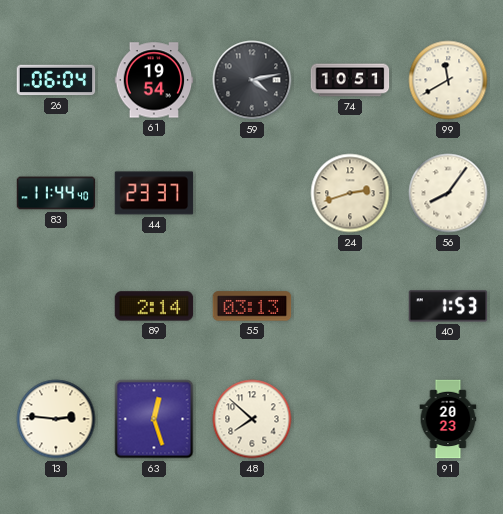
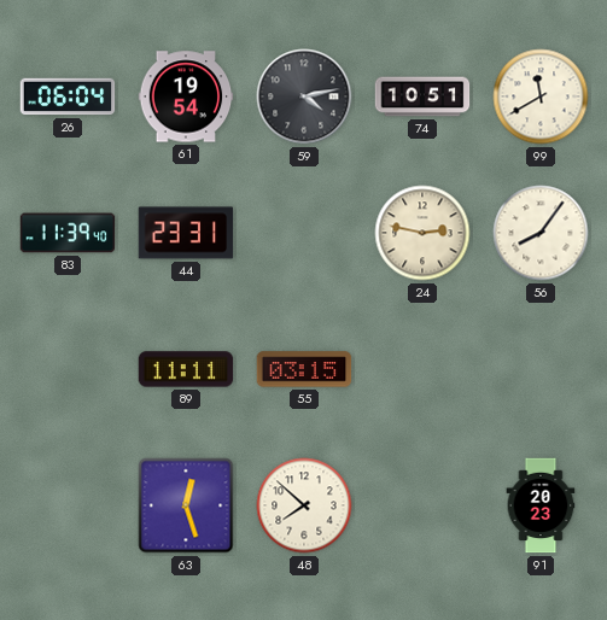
83: 11:44 -> 11:39
44: 23:37 -> 23:31
24: 2:42 -> 2:47
89: 2:14 -> 11:11
55: 03:13 -> 03:15
40: 1:53 -> none
13: 2:46 -> none
